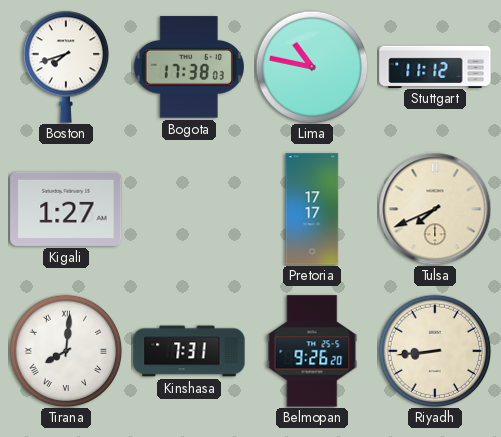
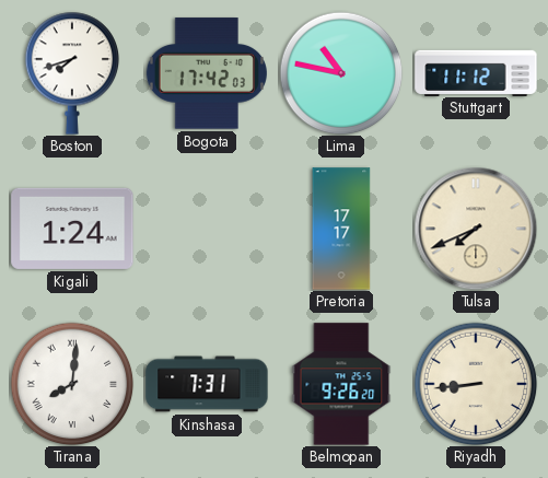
Bogota: 17:38 -> 17:42
Kigali: 1:27 -> 1:24
